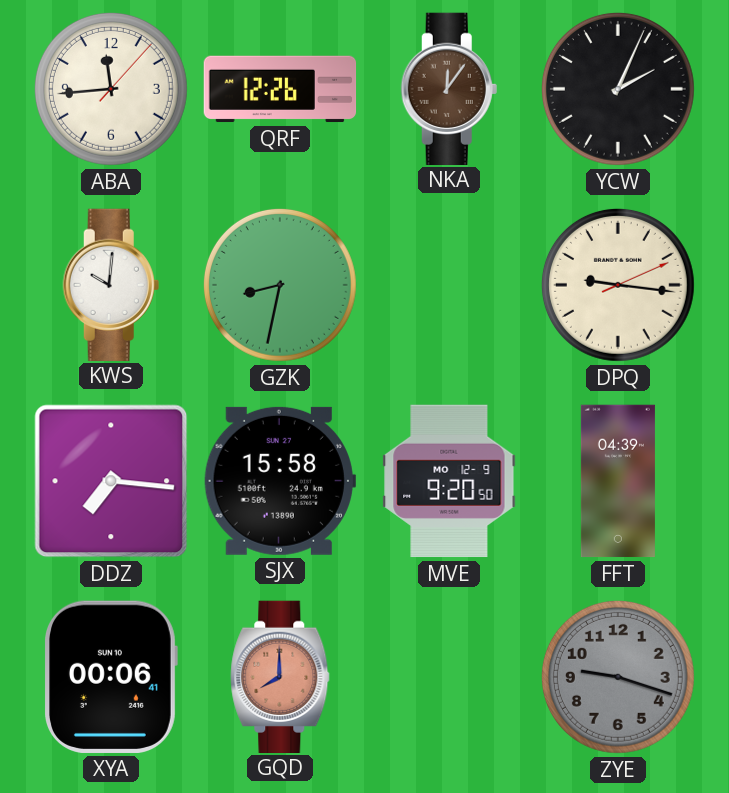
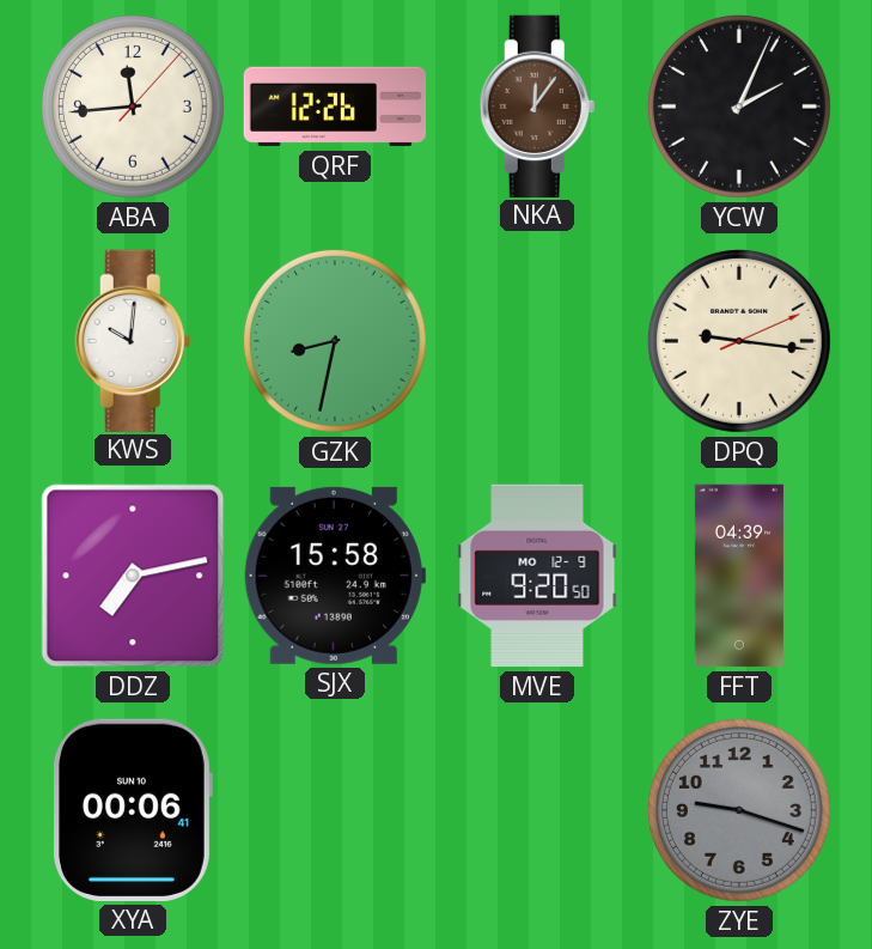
DDZ: 7:16 -> 7:13
GQD: 8:00 -> none
